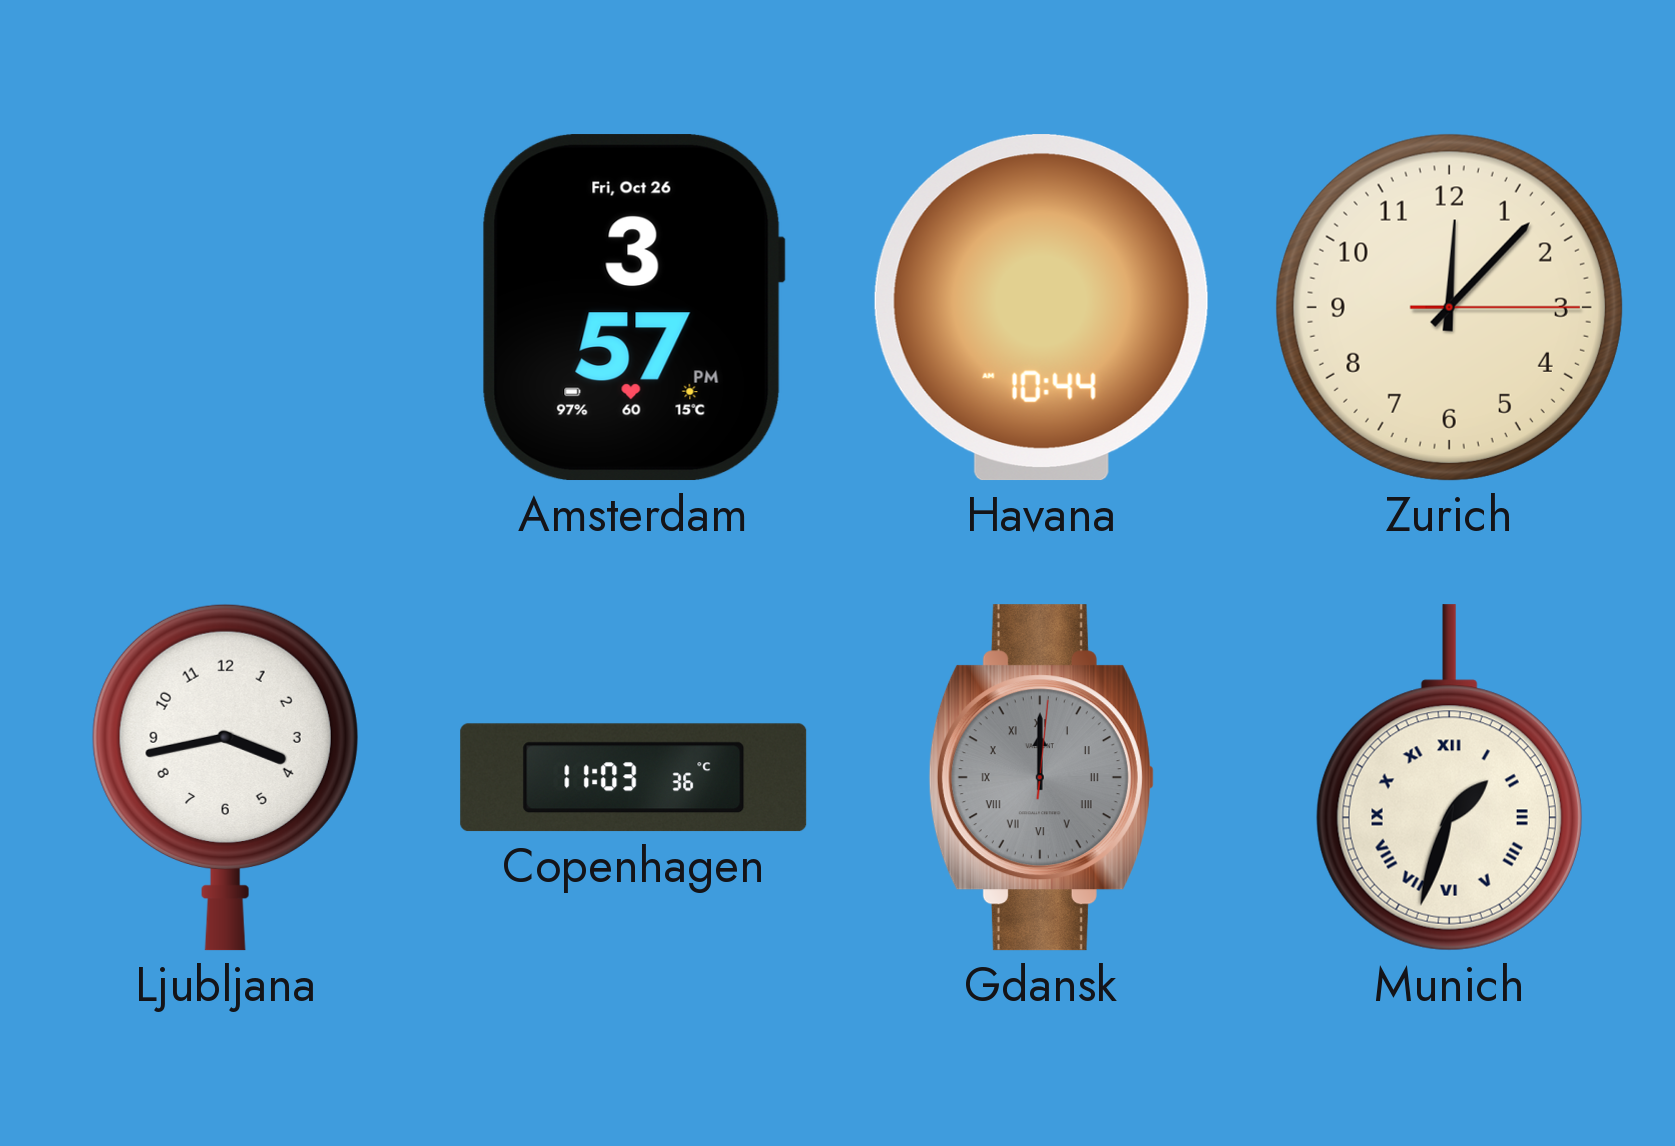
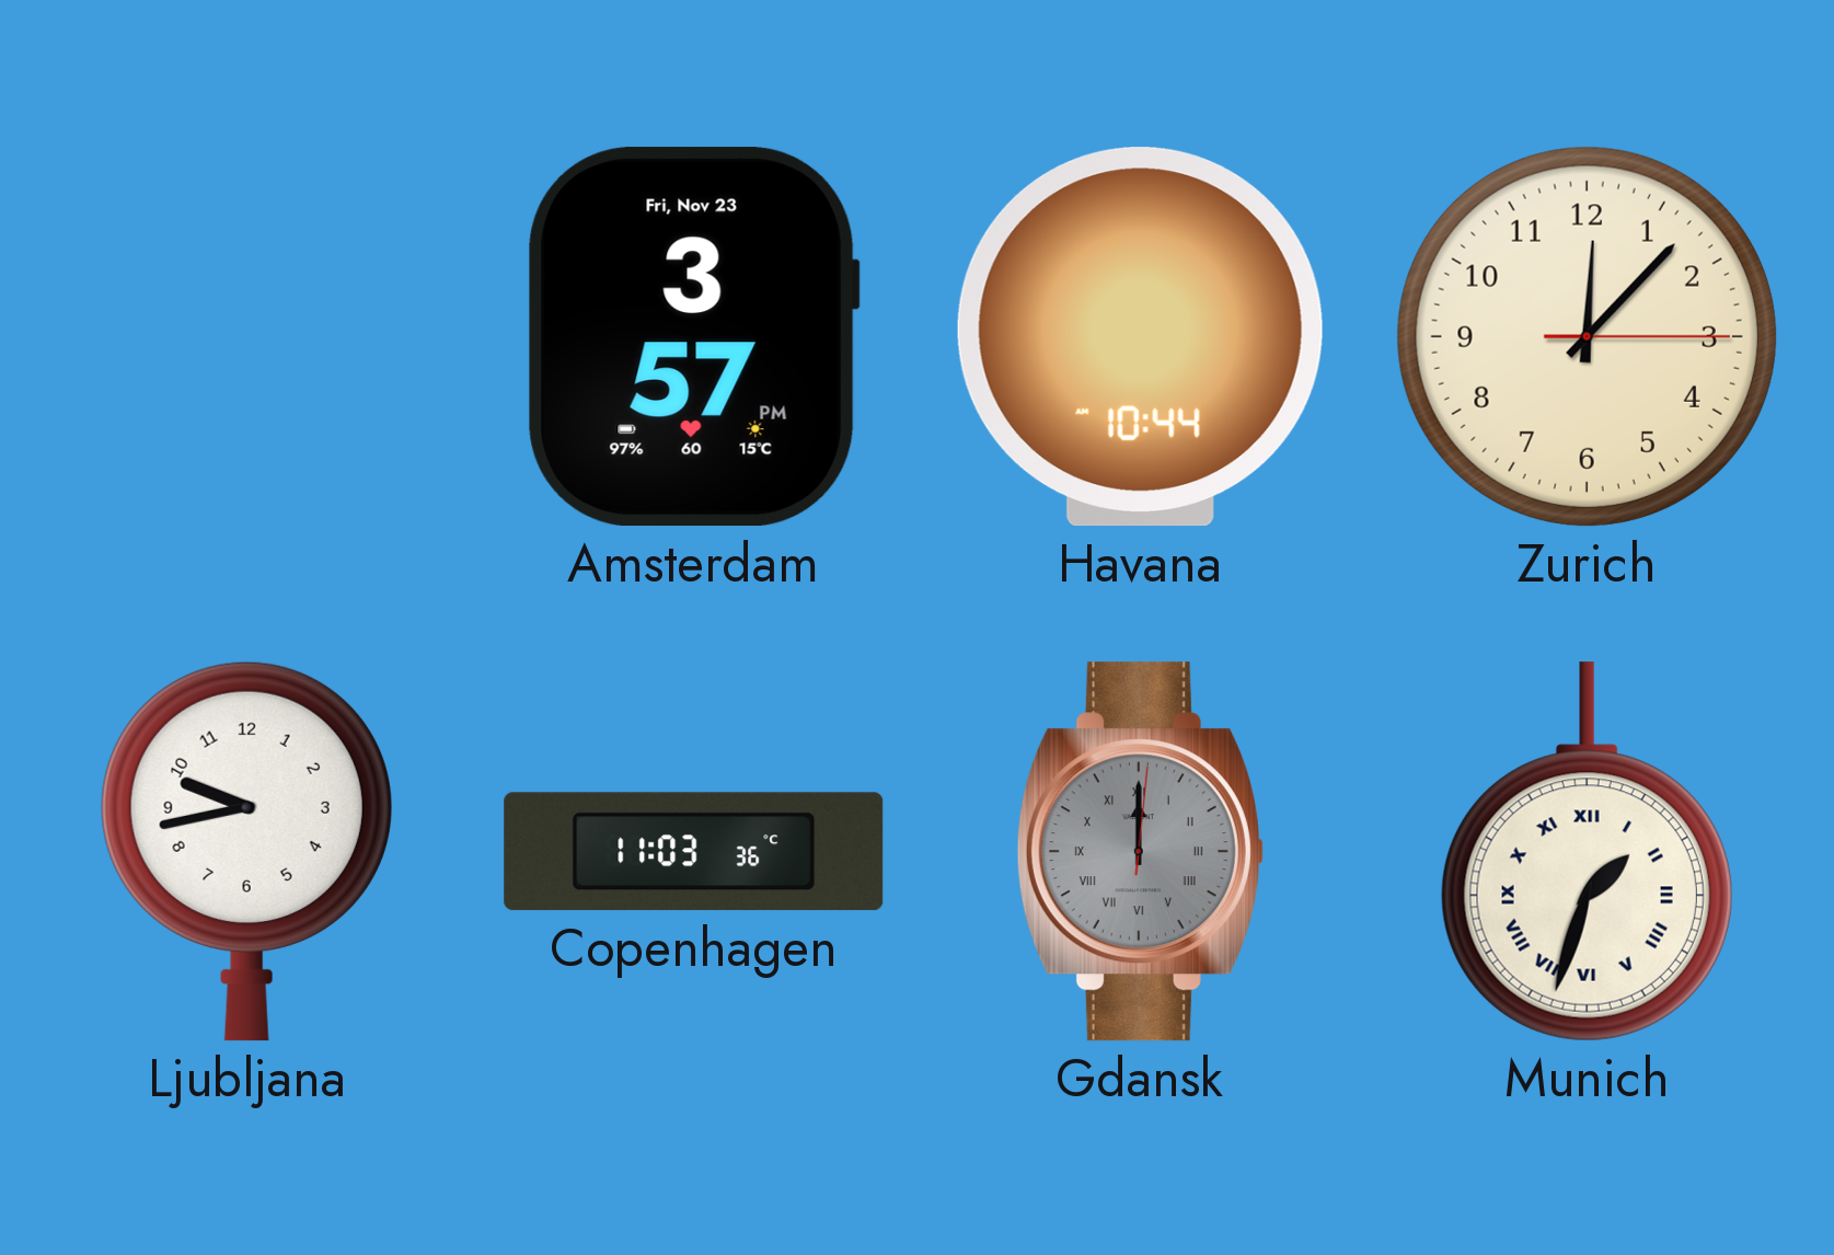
Amsterdam date: Fri, Oct 26 -> Fri, Nov 23
Ljubljana: 3:43 -> 9:43
